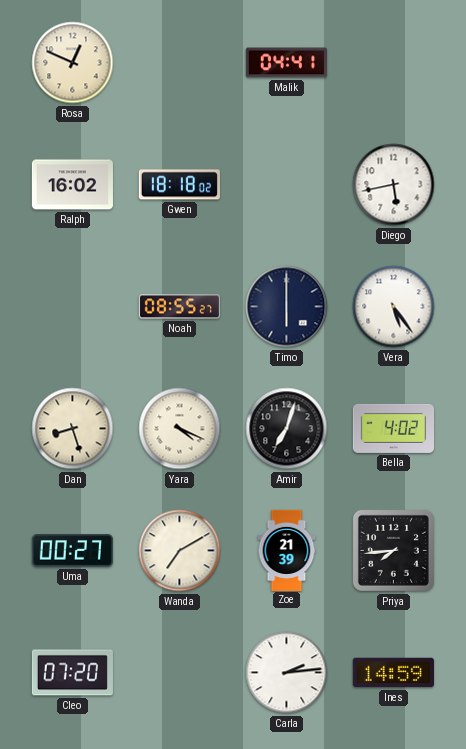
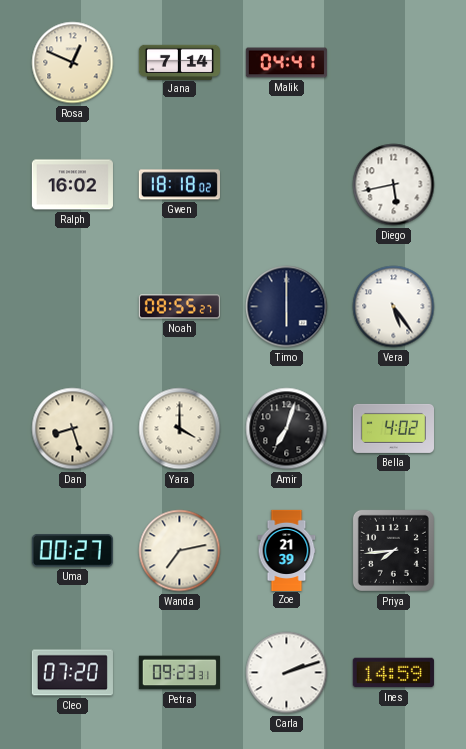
Jana: none -> 7:14
Yara: 4:19 -> 4:00
Wanda: 7:10 -> 7:13
Petra: none -> 09:23
Carla: 2:14 -> 2:12
